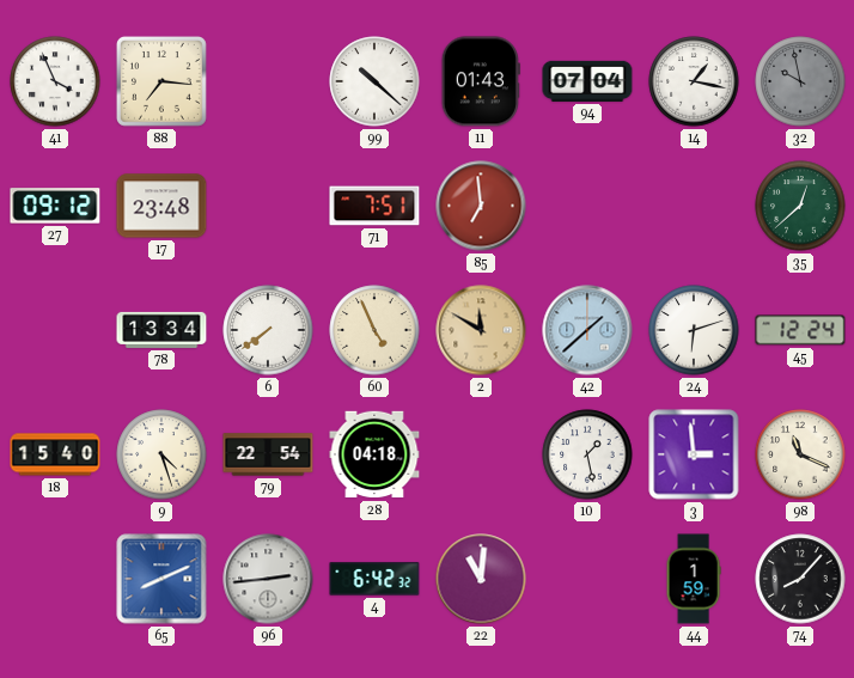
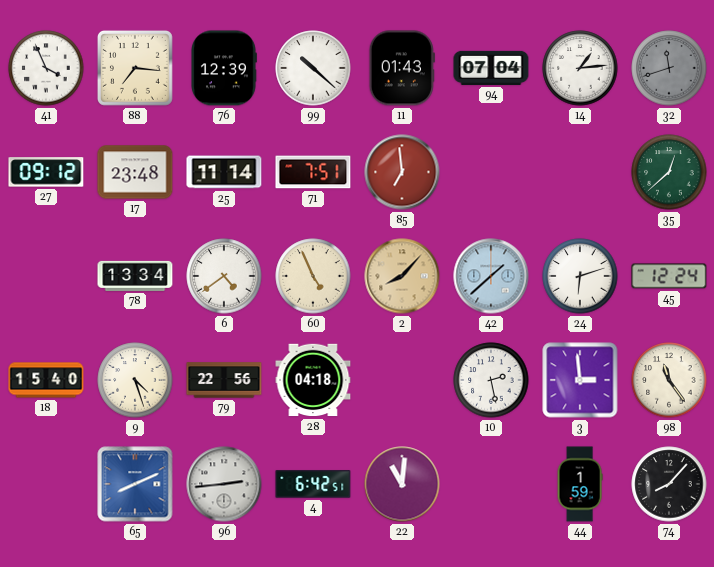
76: none -> 12:39
14: 1:17 -> 1:14
32: 9:58 -> 11:42
25: none -> 11:14
6: 7:39 -> 4:39
2: 11:50 -> 8:07
79: 22:54 -> 22:56
10: 1:28 -> 2:28
98: 11:19 -> 11:24
4: 6:42:32 -> 6:42:51
